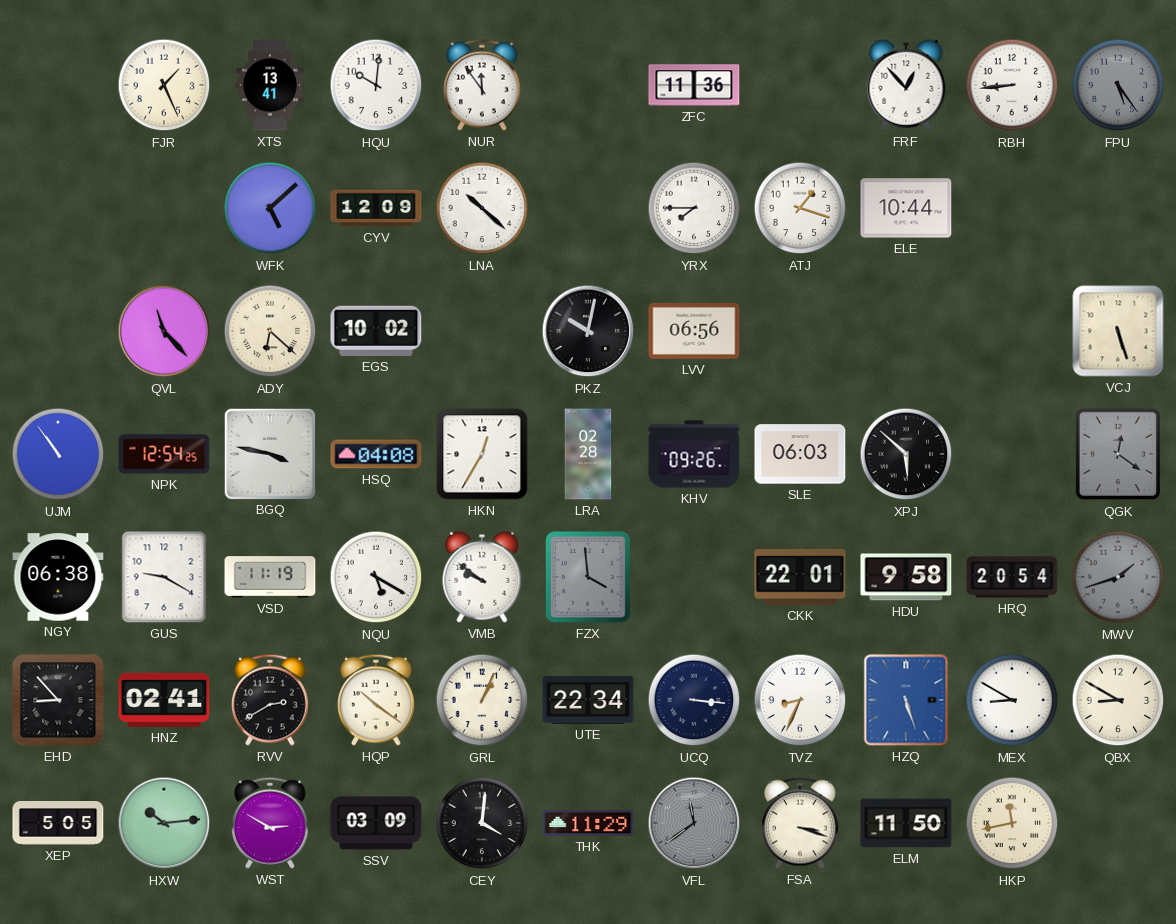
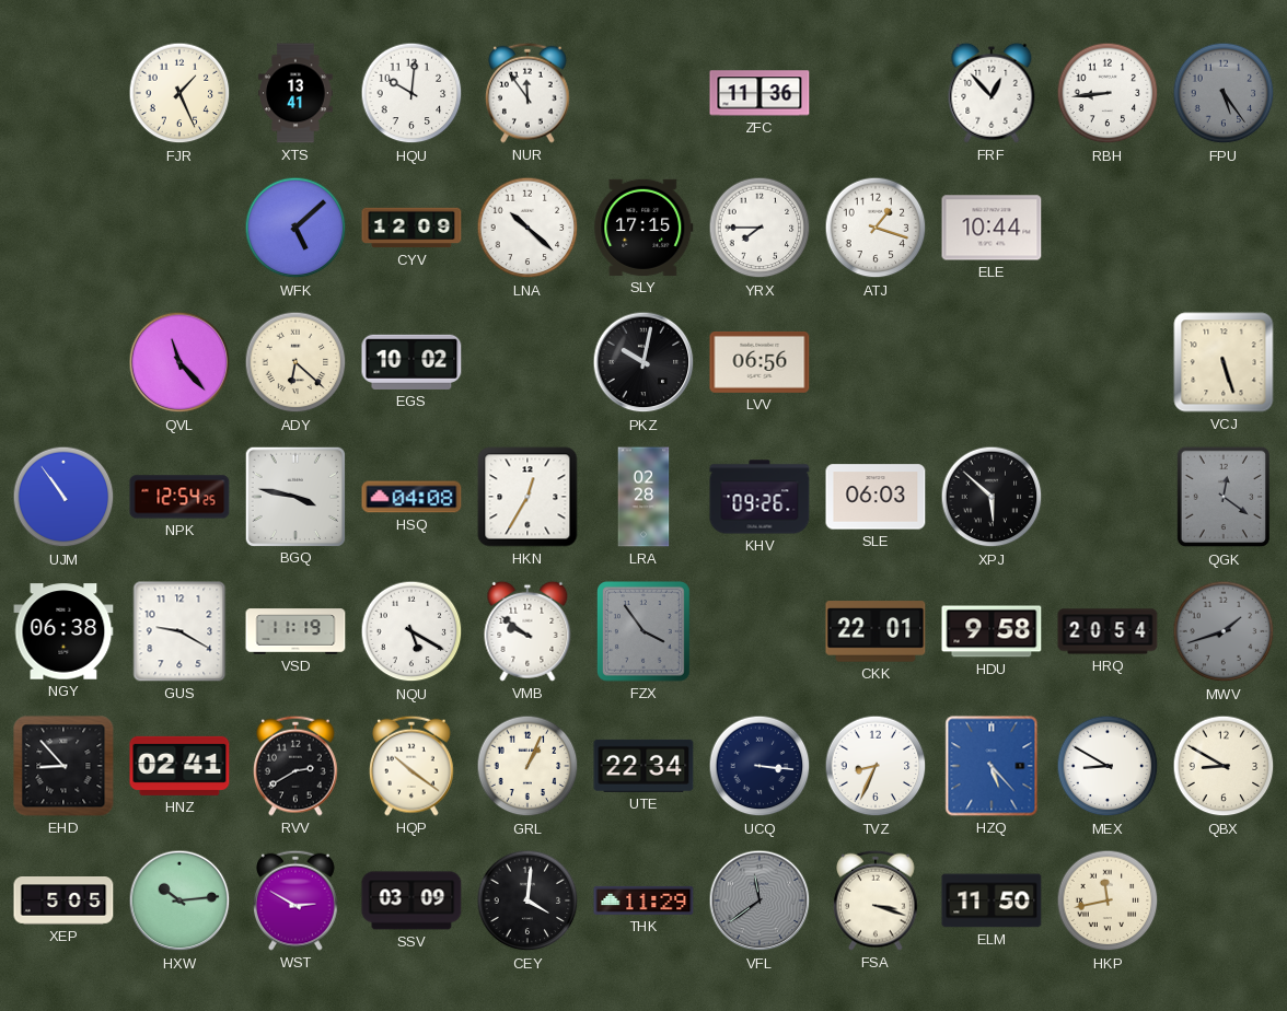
SLY: none -> 17:15
FZX: 3:59 -> 3:54
HZQ: 5:27 -> 5:23
